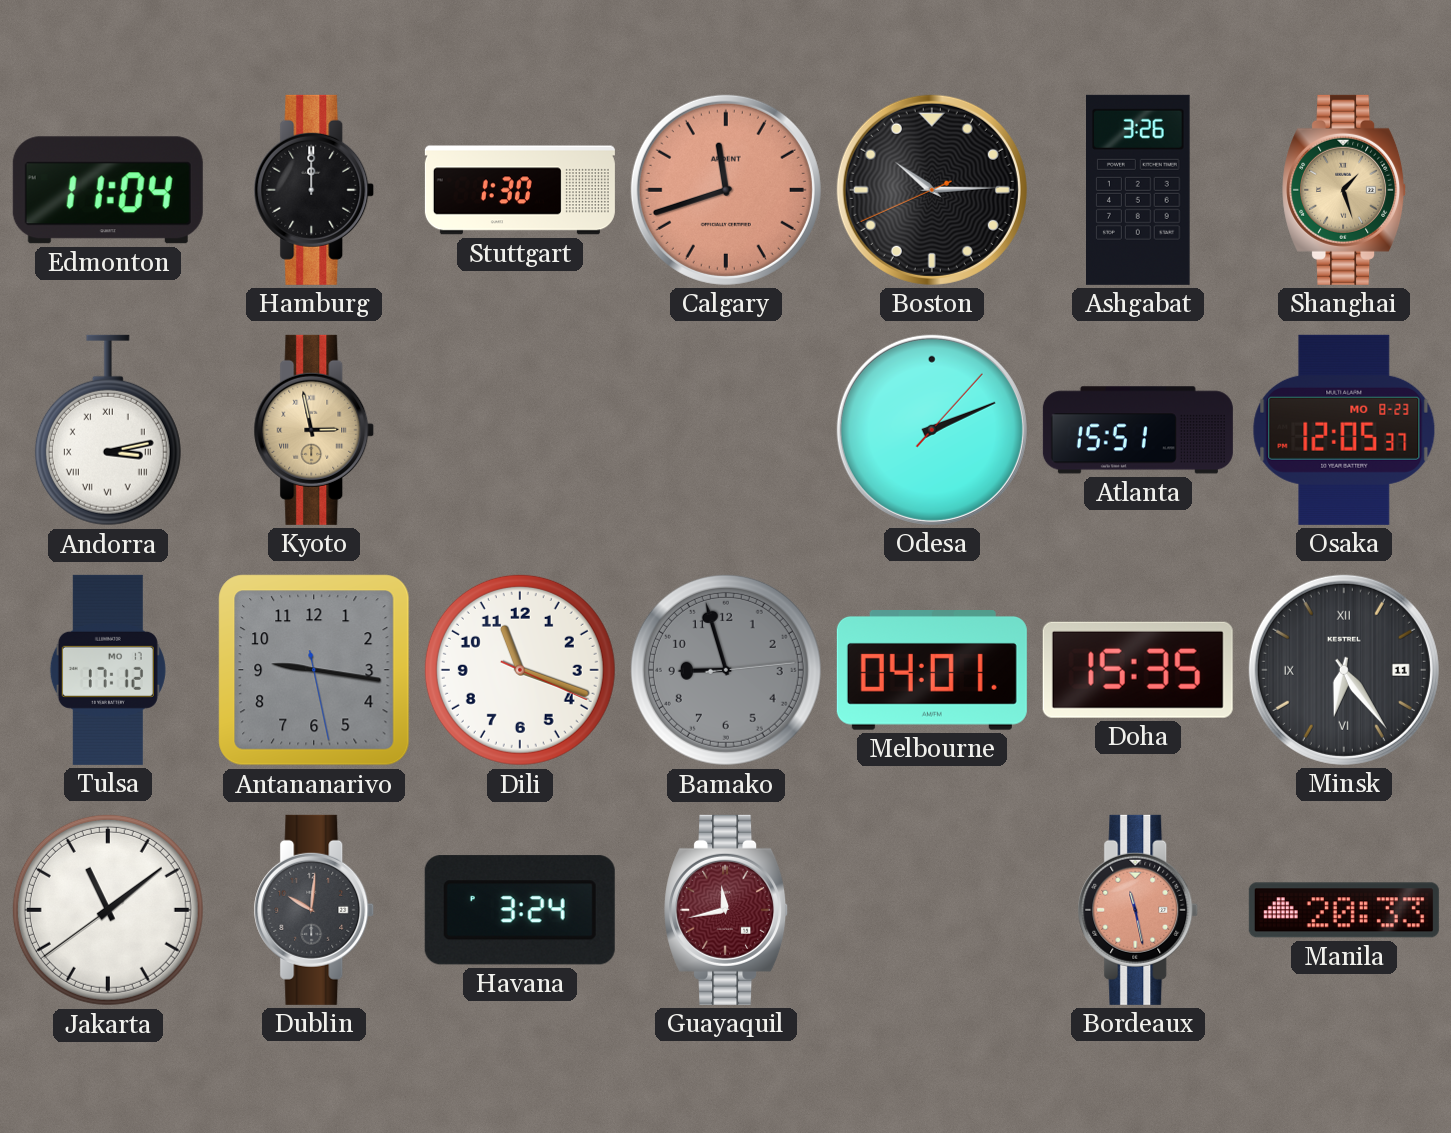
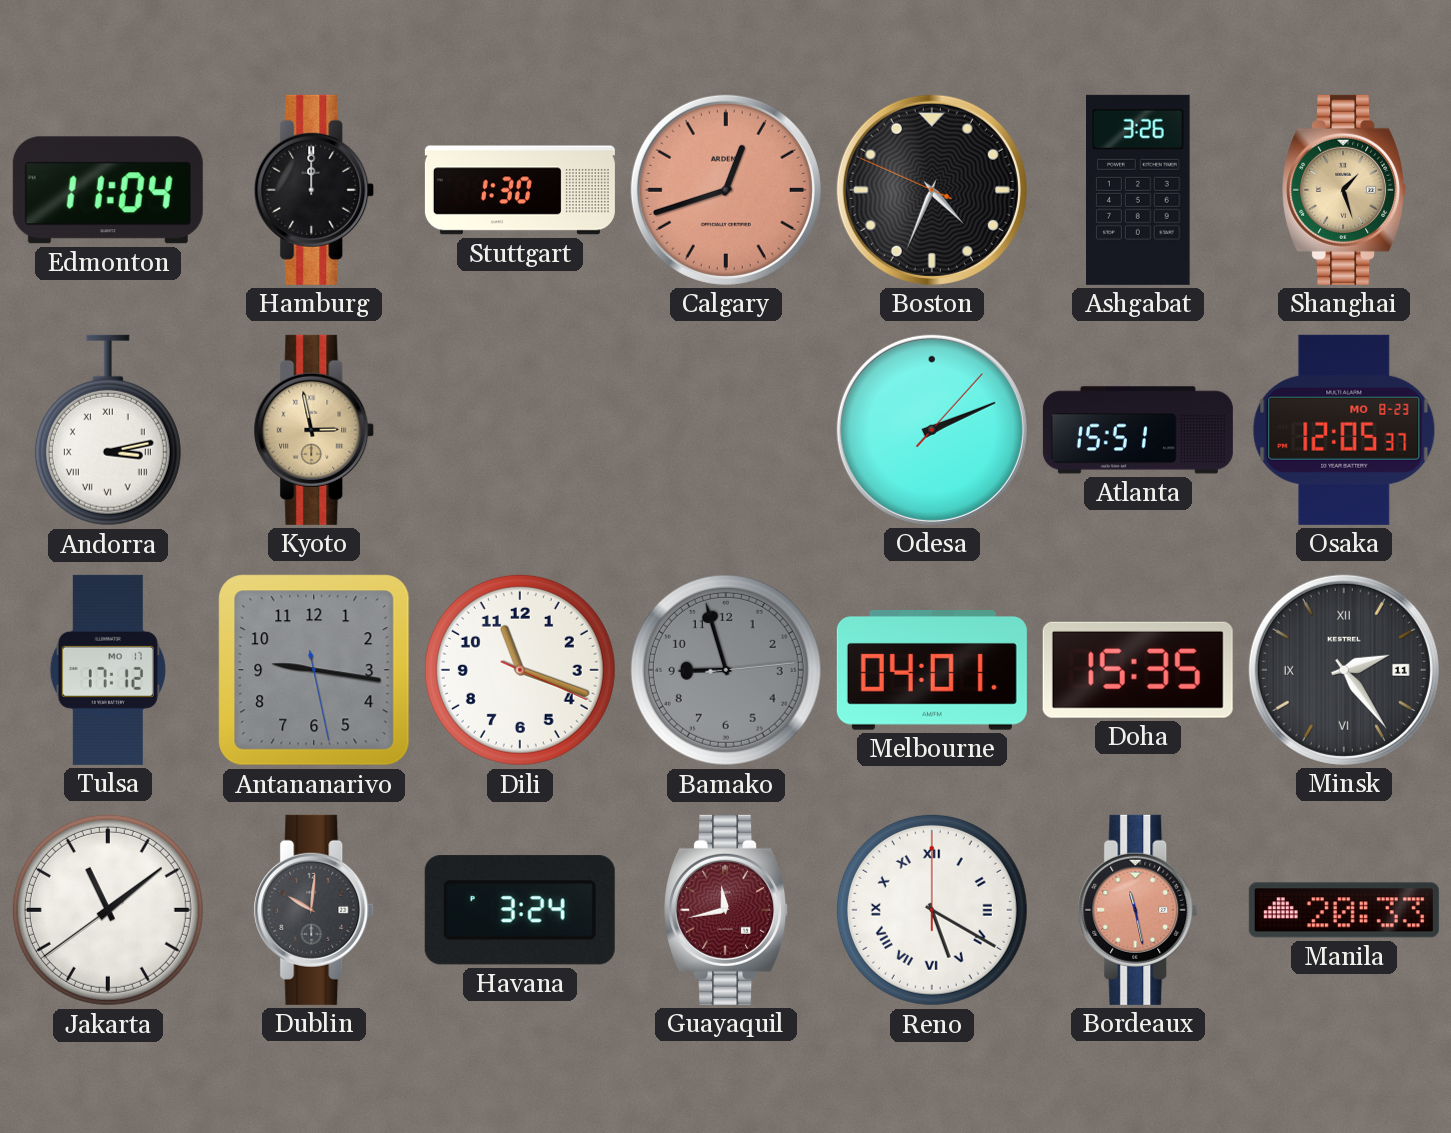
Calgary: 11:42 -> 12:42
Boston: 10:14 -> 4:33
Minsk: 6:24 -> 2:24
Reno: none -> 5:20
